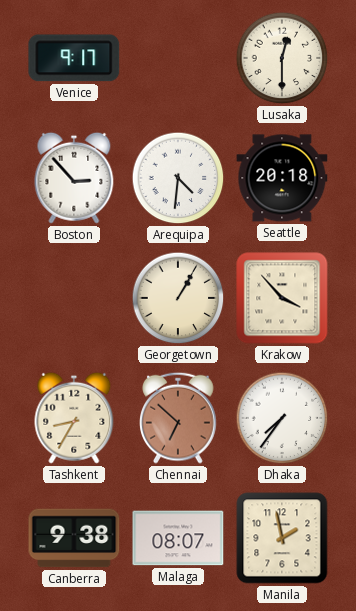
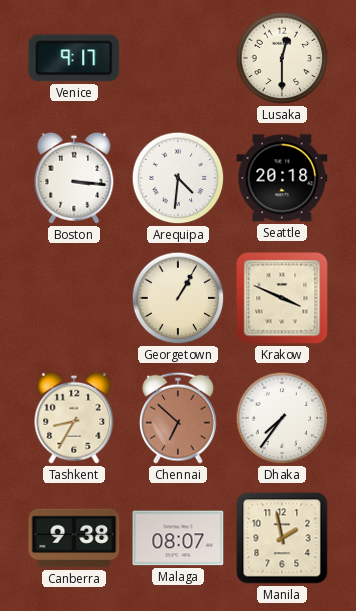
Boston: 2:53 -> 3:16
Krakow: 3:53 -> 3:49
